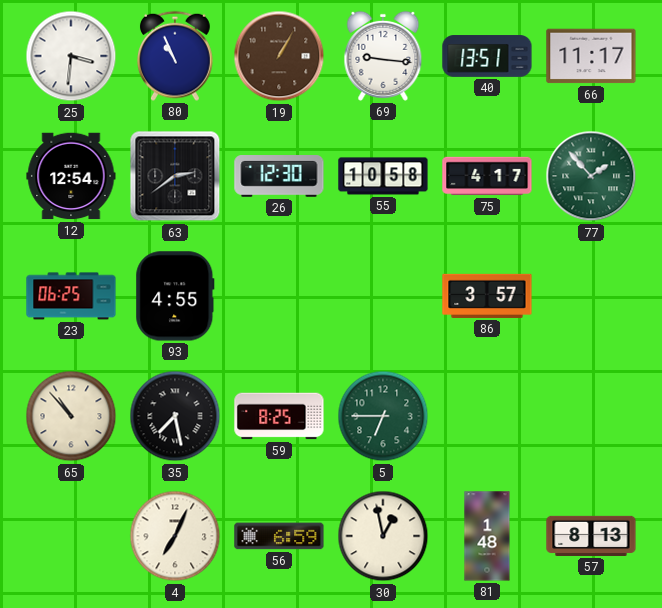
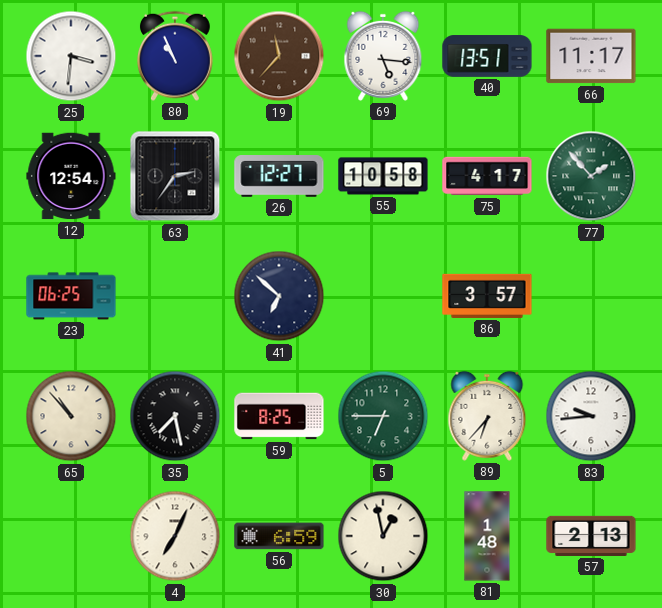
19: 1:05 -> 11:37
69: 9:16 -> 5:16
63: 2:39 -> 2:36
26: 12:30 -> 12:27
93: 4:55 -> none
41: none -> 6:52
89: none -> 6:37
83: none -> 9:44
57: 8:13 -> 2:13
